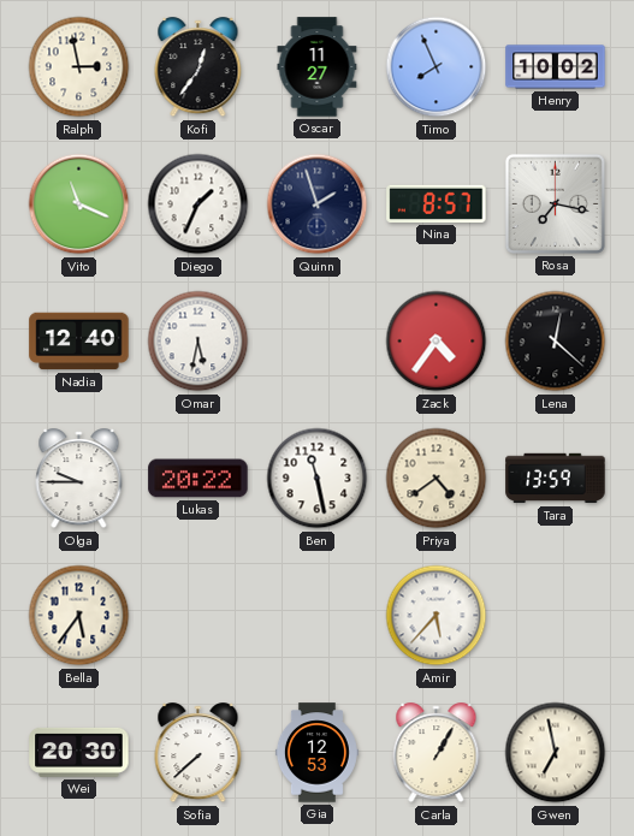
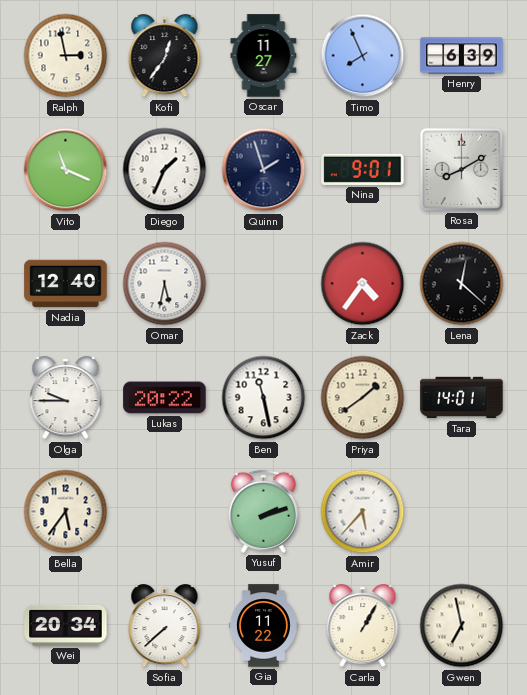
Henry: 10:02 -> 6:39
Nina: 8:57 -> 9:01
Rosa: 7:17 -> 8:10
Priya: 4:39 -> 1:39
Tara: 13:59 -> 14:01
Yusuf: none -> 2:12
Wei: 20:30 -> 20:34
Gia: 12:53 -> 11:22
